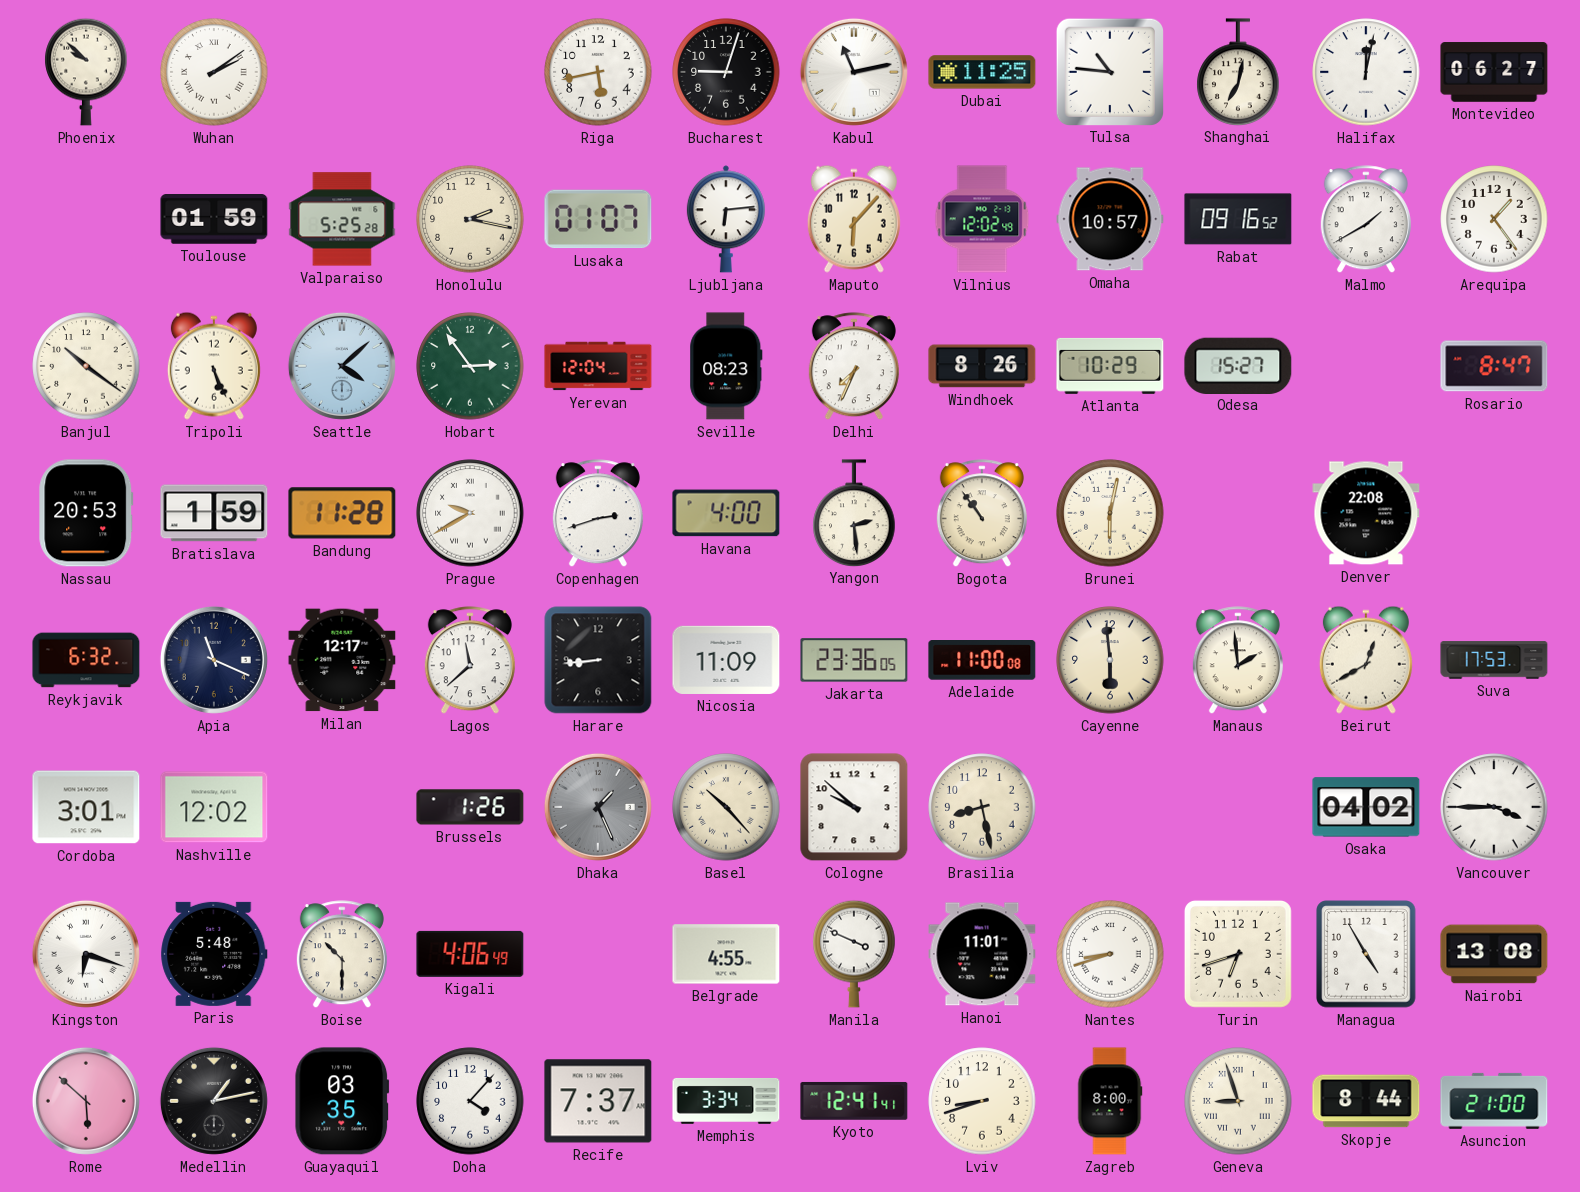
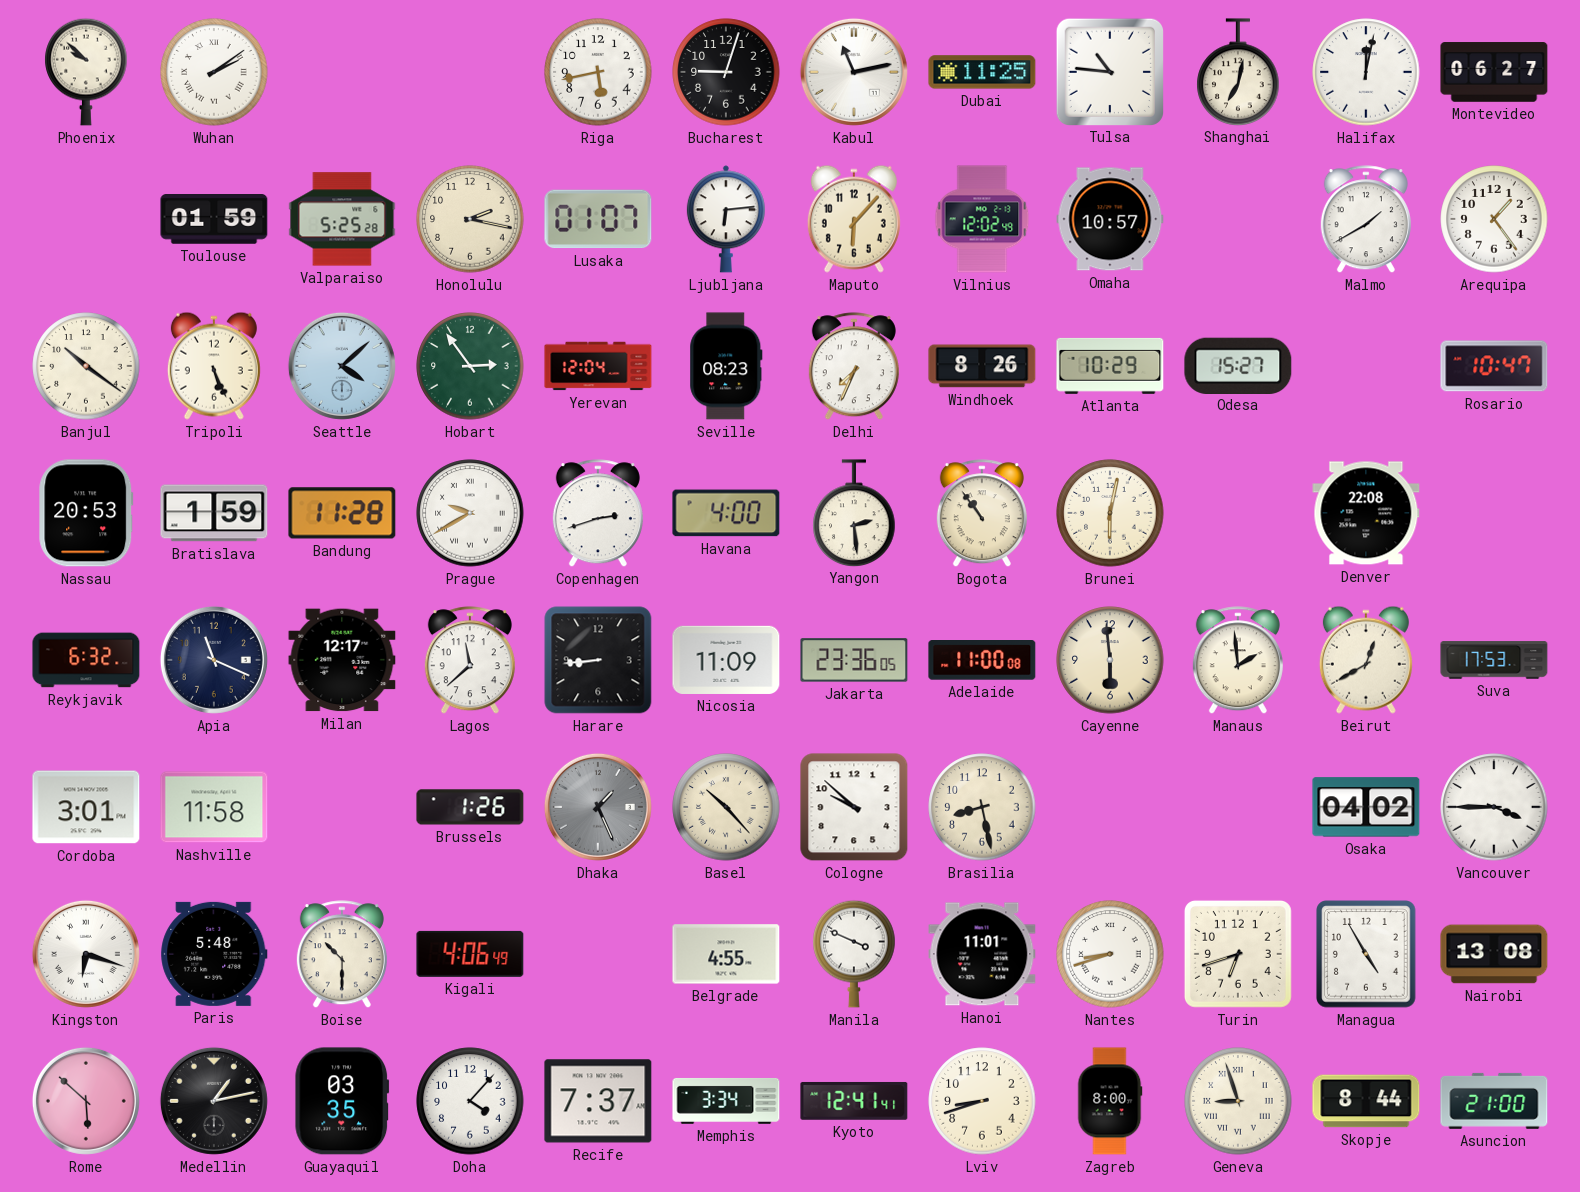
Rabat: 09:16 -> none
Rosario: 8:47 -> 10:47
Nashville: 12:02 -> 11:58
